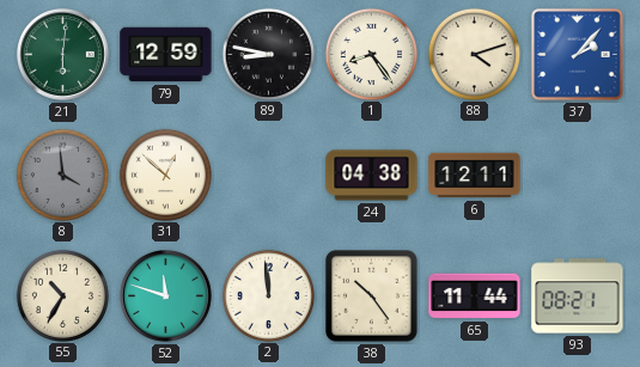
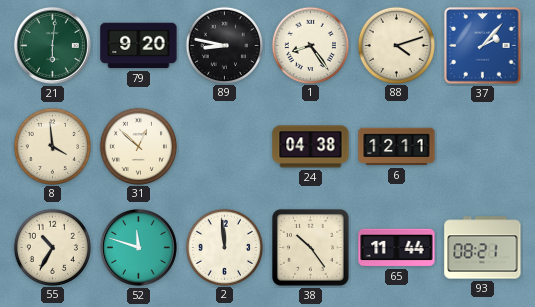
79: 12:59 -> 9:20
8 dial: grey -> cream
